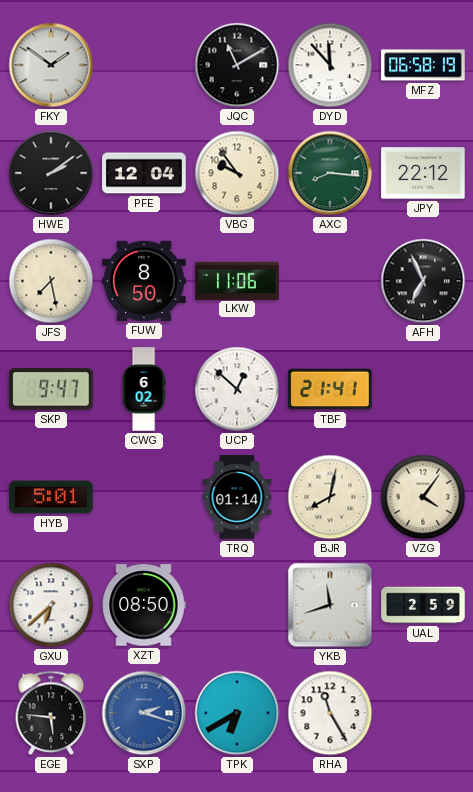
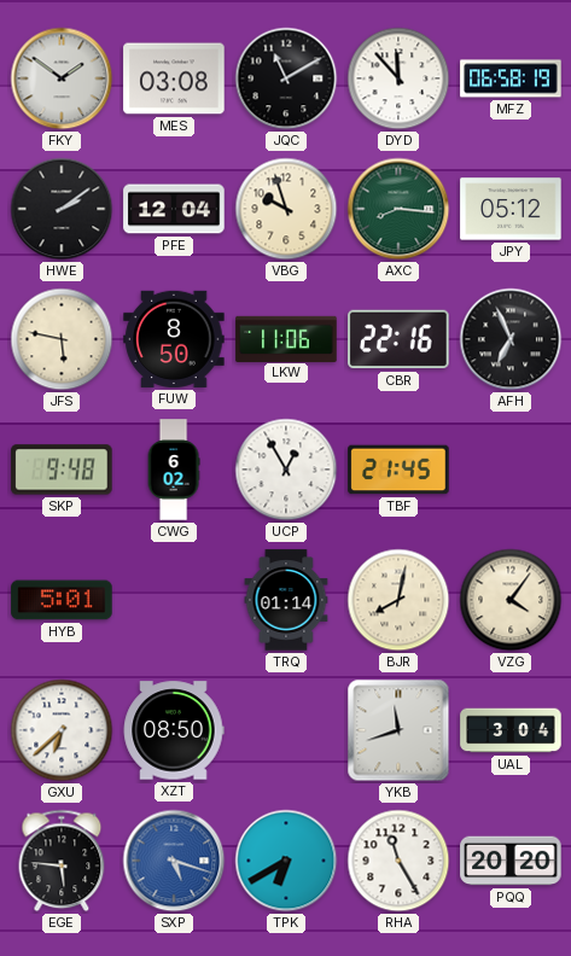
MES: none -> 03:08
VBG: 9:54 -> 9:57
JPY: 22:12 -> 05:12
JFS: 7:28 -> 5:47
CBR: none -> 22:16
SKP: 9:47 -> 9:48
UCP: 12:52 -> 12:55
TBF: 21:41 -> 21:45
UAL: 2:59 -> 3:04
SXP: 2:18 -> 5:18
PQQ: none -> 20:20
